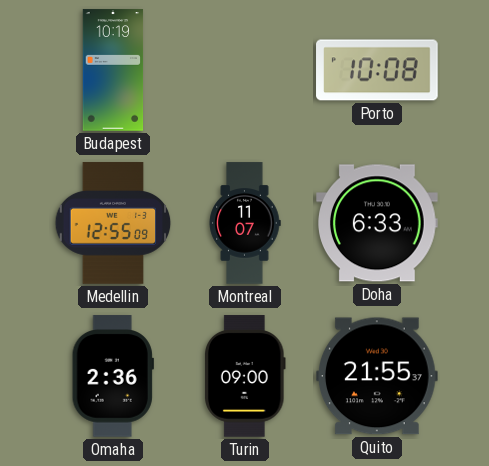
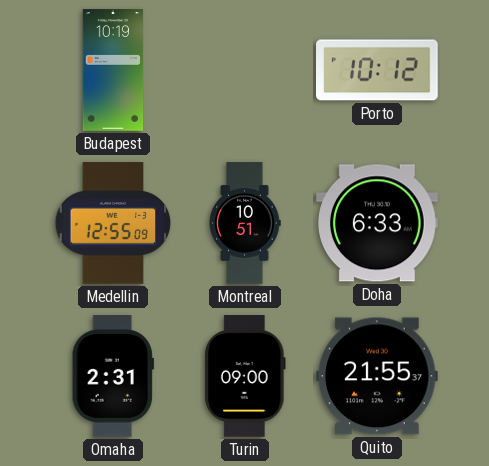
Porto: 10:08 -> 10:12
Montreal: 11:07 -> 10:51
Omaha: 2:36 -> 2:31
